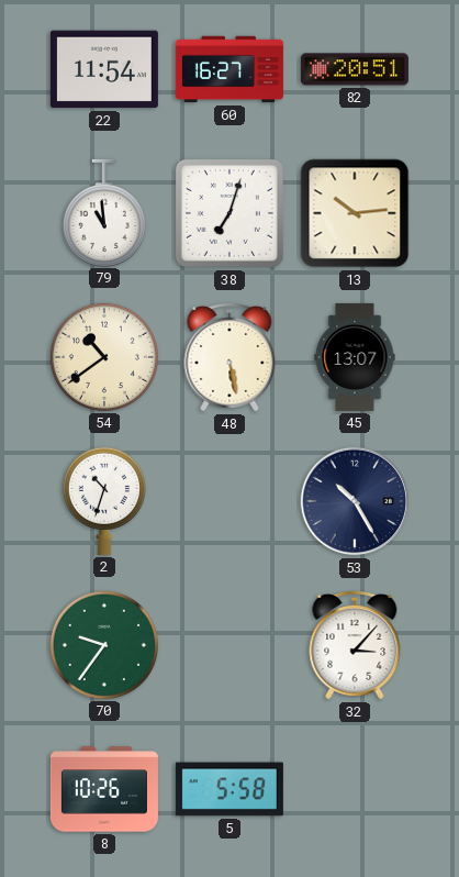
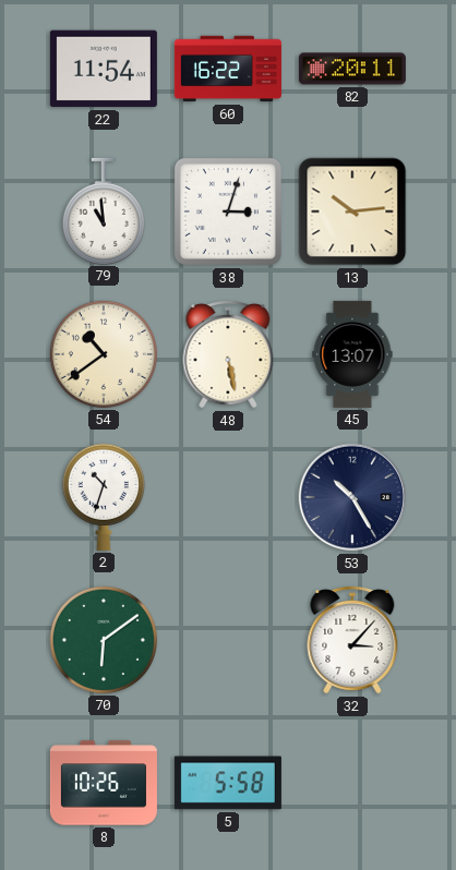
60: 16:27 -> 16:22
82: 20:51 -> 20:11
38: 7:03 -> 3:03
70: 9:36 -> 6:09
